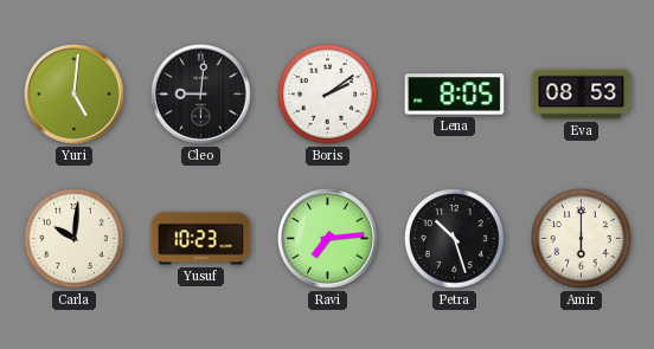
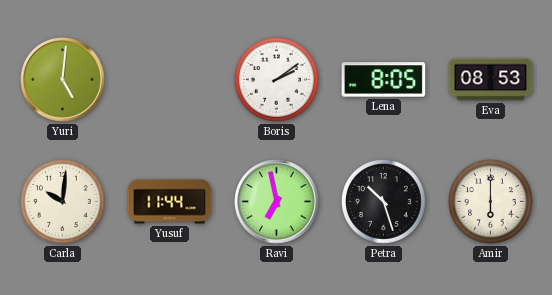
Cleo: 9:01 -> none
Yusuf: 10:23 -> 11:44
Ravi: 7:14 -> 6:58
